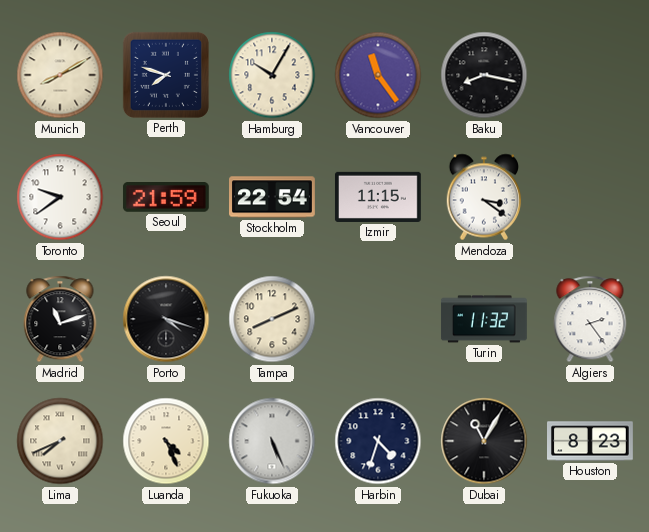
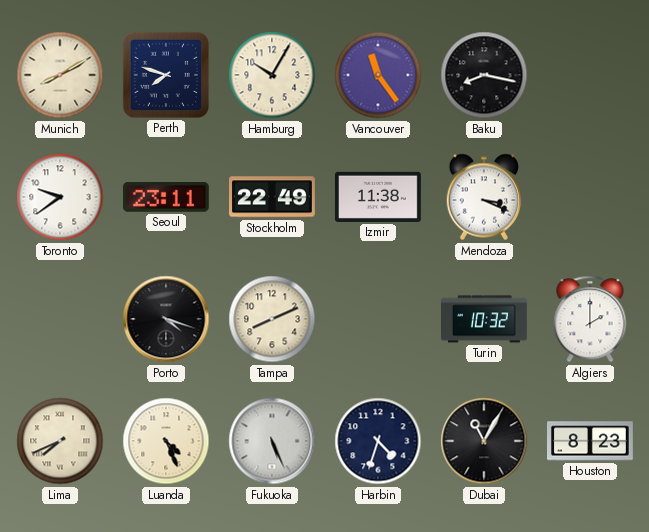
Seoul: 21:59 -> 23:11
Stockholm: 22:54 -> 22:49
Izmir: 11:15 -> 11:38
Mendoza: 3:21 -> 3:19
Madrid: 11:12 -> none
Turin: 11:32 -> 10:32
Algiers: 2:24 -> 2:00
